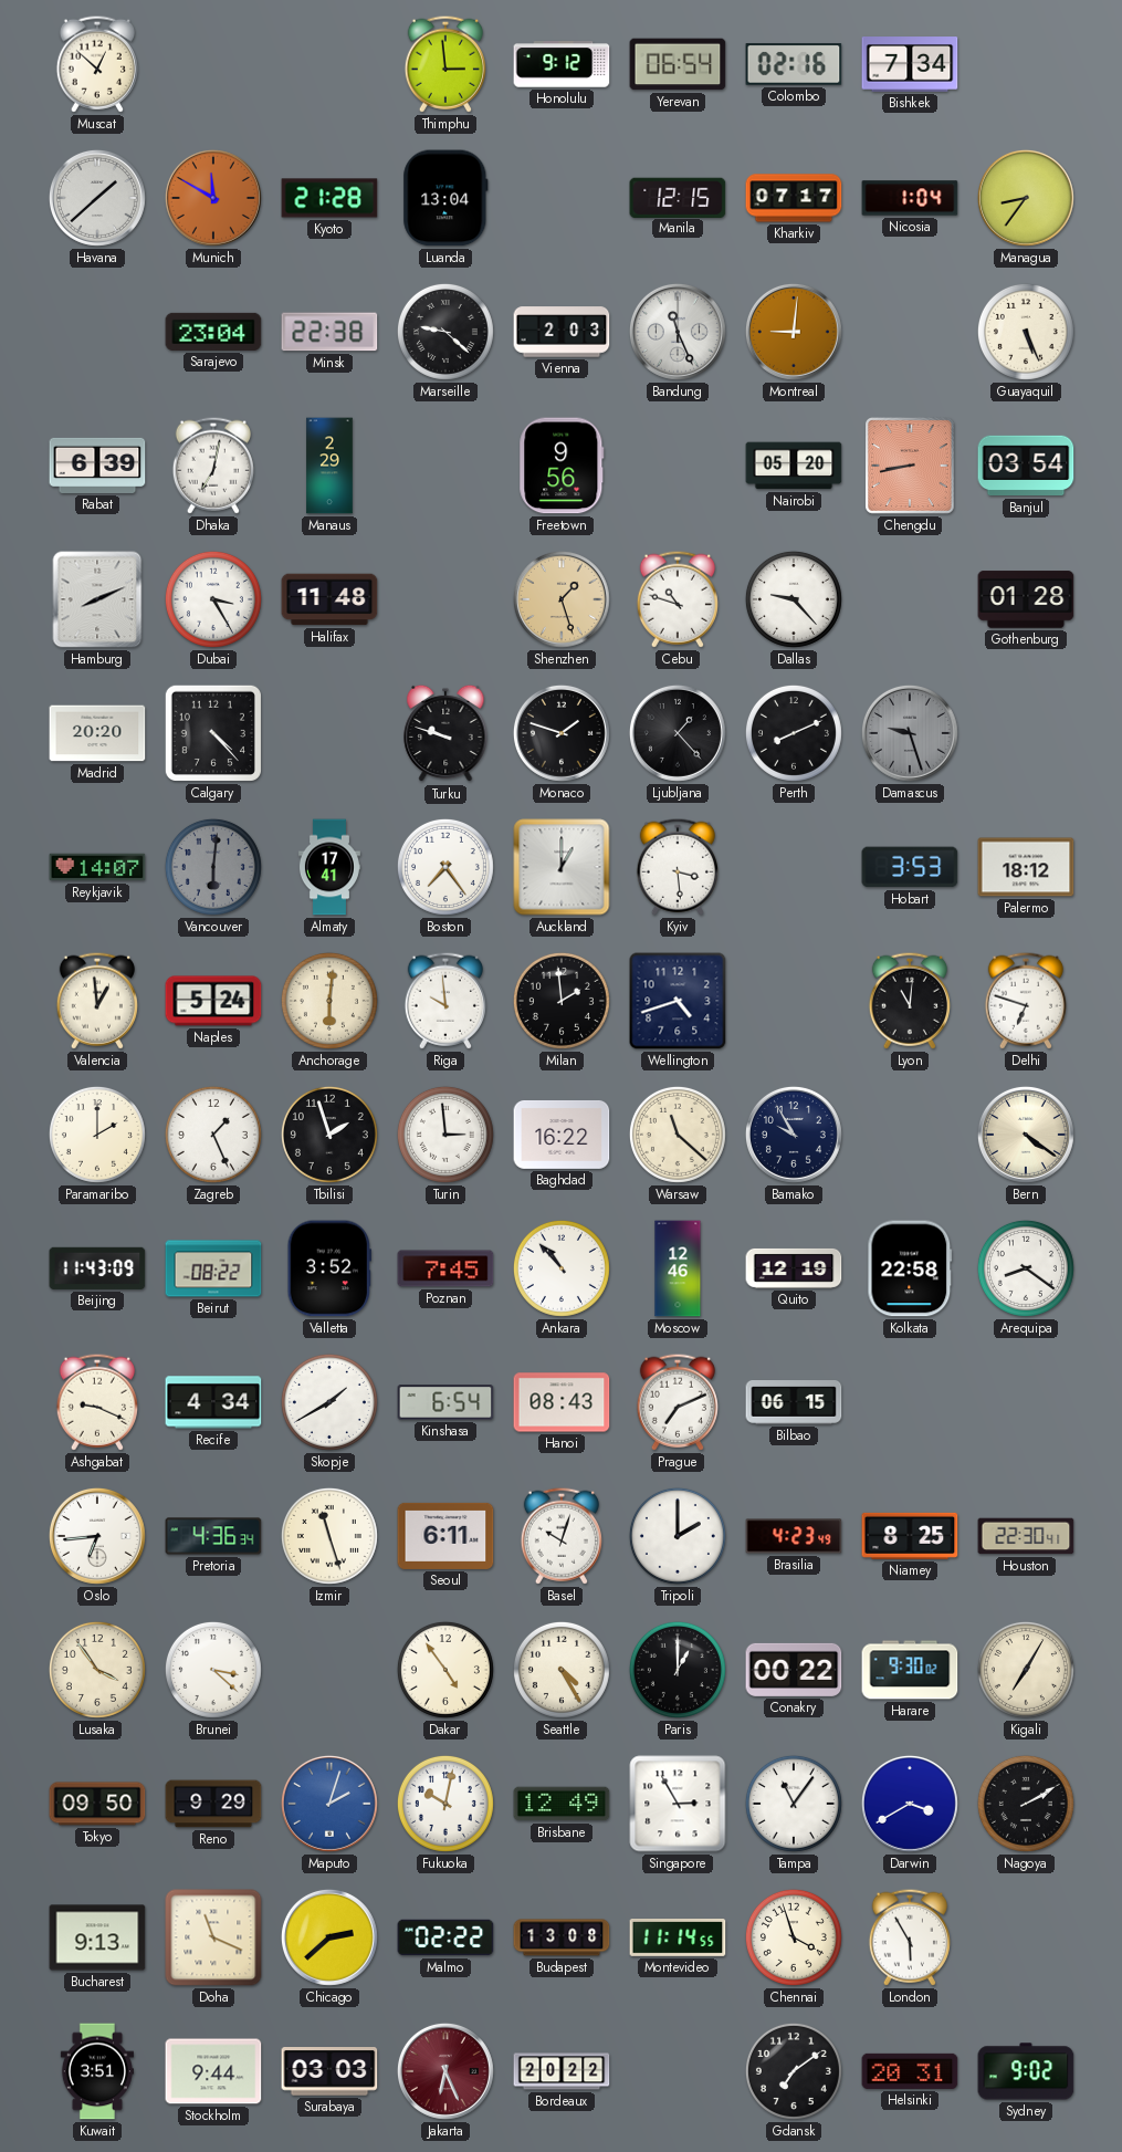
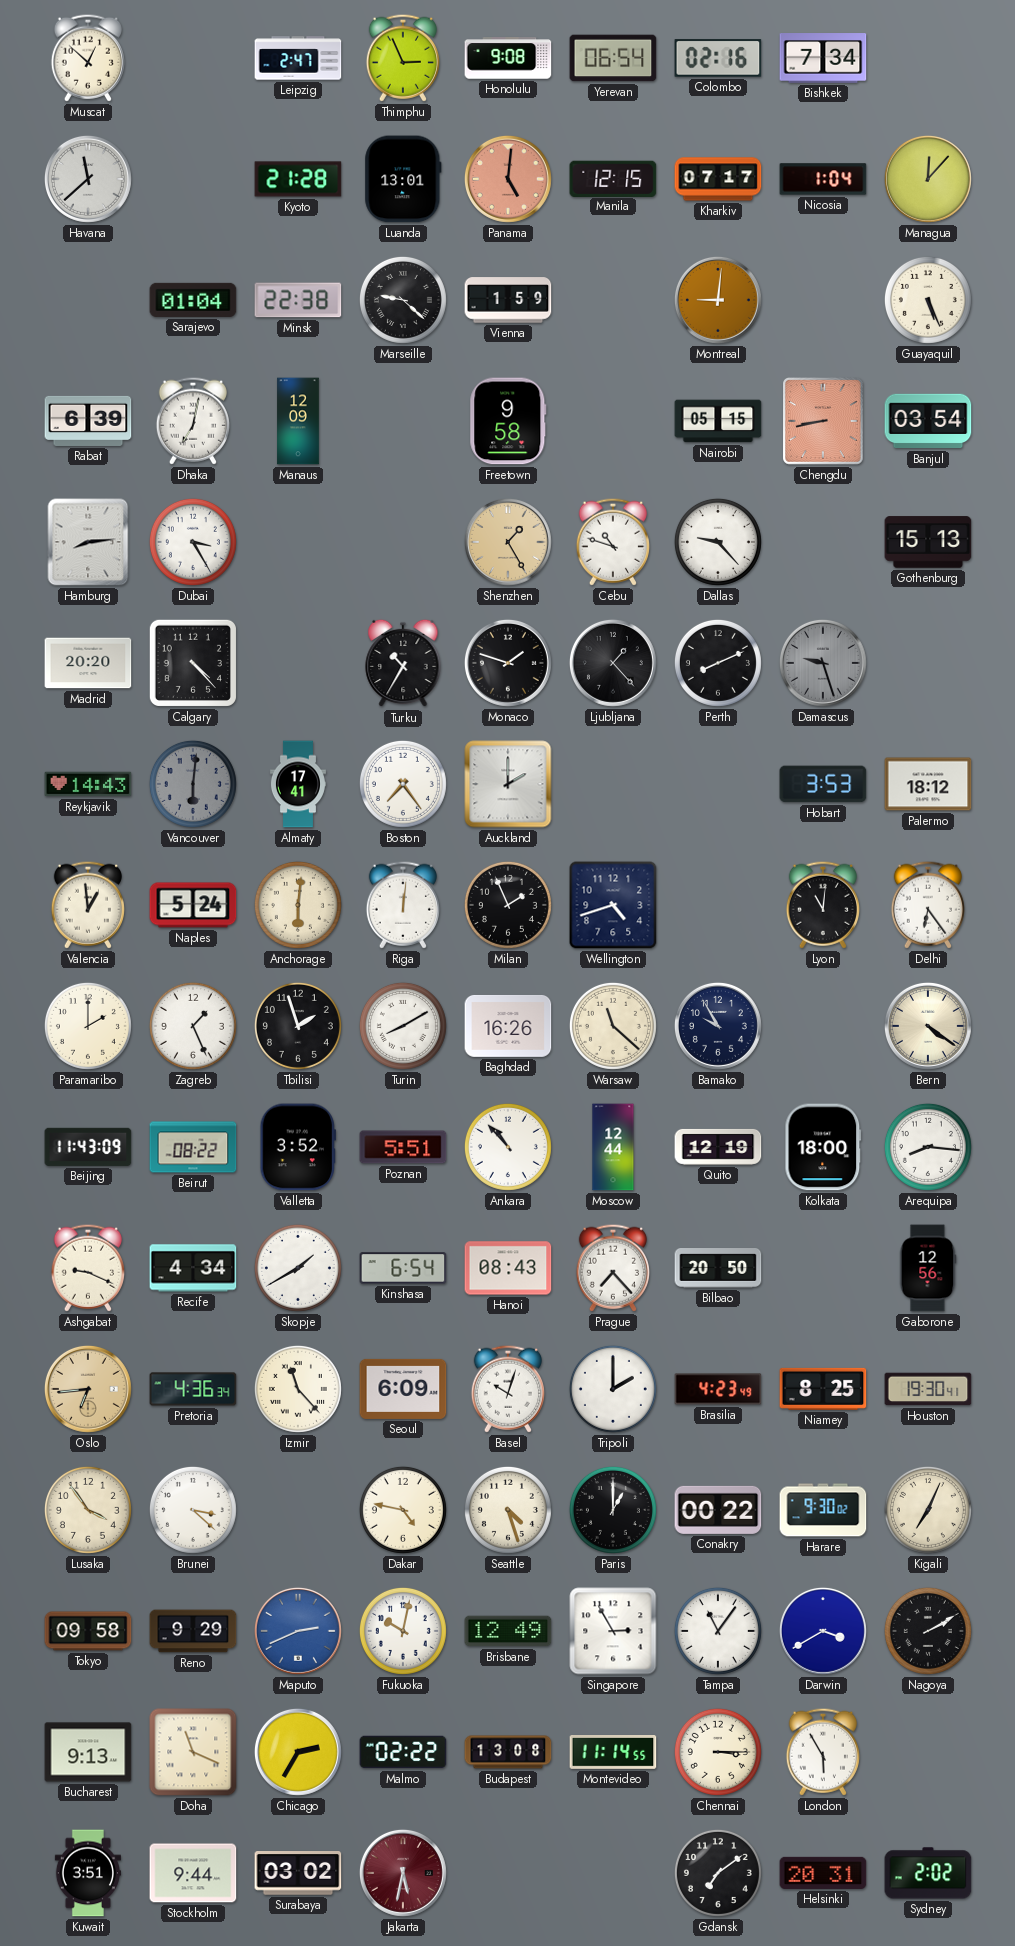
Leipzig: none -> 2:47
Thimphu: 2:59 -> 2:56
Honolulu: 9:12 -> 9:08
Havana: 1:38 -> 11:38
Munich: 11:50 -> none
Luanda: 13:04 -> 13:01
Panama: none -> 5:01
Managua: 8:36 -> 12:07
Sarajevo: 23:04 -> 01:04
Vienna: 2:03 -> 1:59
Bandung: 11:26 -> none
Manaus: 2:29 -> 12:09
Freetown: 9:56 -> 9:58
Nairobi: 05:20 -> 05:15
Hamburg: 8:11 -> 8:14
Halifax: 11:48 -> none
Shenzhen: 1:27 -> 1:25
Gothenburg: 01:28 -> 15:13
Turku: 9:48 -> 10:35
Reykjavik: 14:07 -> 14:43
Auckland: 1:00 -> 2:00
Kyiv: 3:29 -> none
Riga: 9:59 -> 12:01
Milan: 1:59 -> 1:56
Delhi: 6:48 -> 6:24
Turin: 2:59 -> 8:10
Baghdad: 16:22 -> 16:26
Poznan: 7:45 -> 5:51
Moscow: 12:46 -> 12:44
Kolkata: 22:58 -> 18:00
Arequipa: 8:21 -> 8:16
Prague: 7:11 -> 7:23
Bilbao: 06:15 -> 20:50
Gaborone: none -> 12:56
Oslo dial: white -> champagne
Izmir: 11:27 -> 11:23
Seoul: 6:11 -> 6:09
Houston: 22:30 -> 19:30
Dakar: 4:54 -> 4:47
Seattle: 4:25 -> 4:27
Kigali: 7:05 -> 7:04
Tokyo: 09:50 -> 09:58
Maputo: 2:03 -> 2:41
Chicago: 2:38 -> 2:35
Chennai: 3:57 -> 3:15
Surabaya: 03:03 -> 03:02
Jakarta: 6:26 -> 5:32
Bordeaux: 20:22 -> none
Sydney: 9:02 -> 2:02
